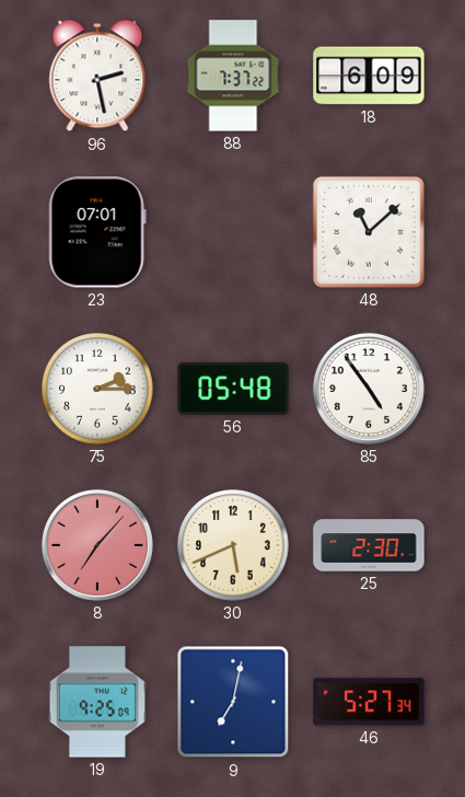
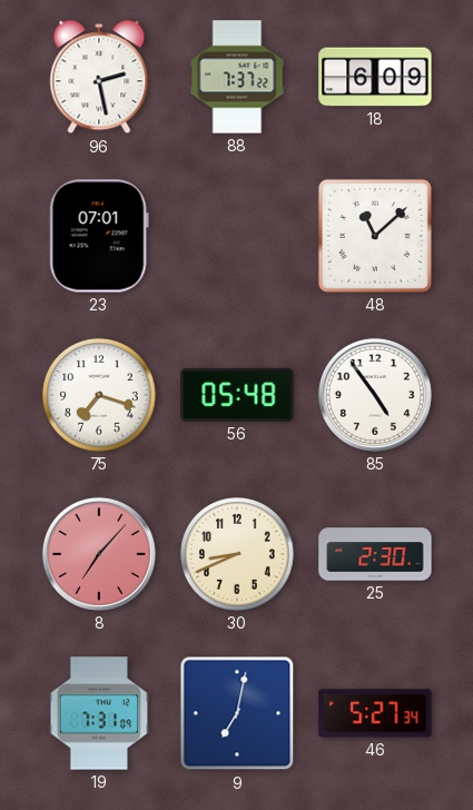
75: 2:15 -> 7:18
30: 5:41 -> 8:41
19: 9:25 -> 7:31
